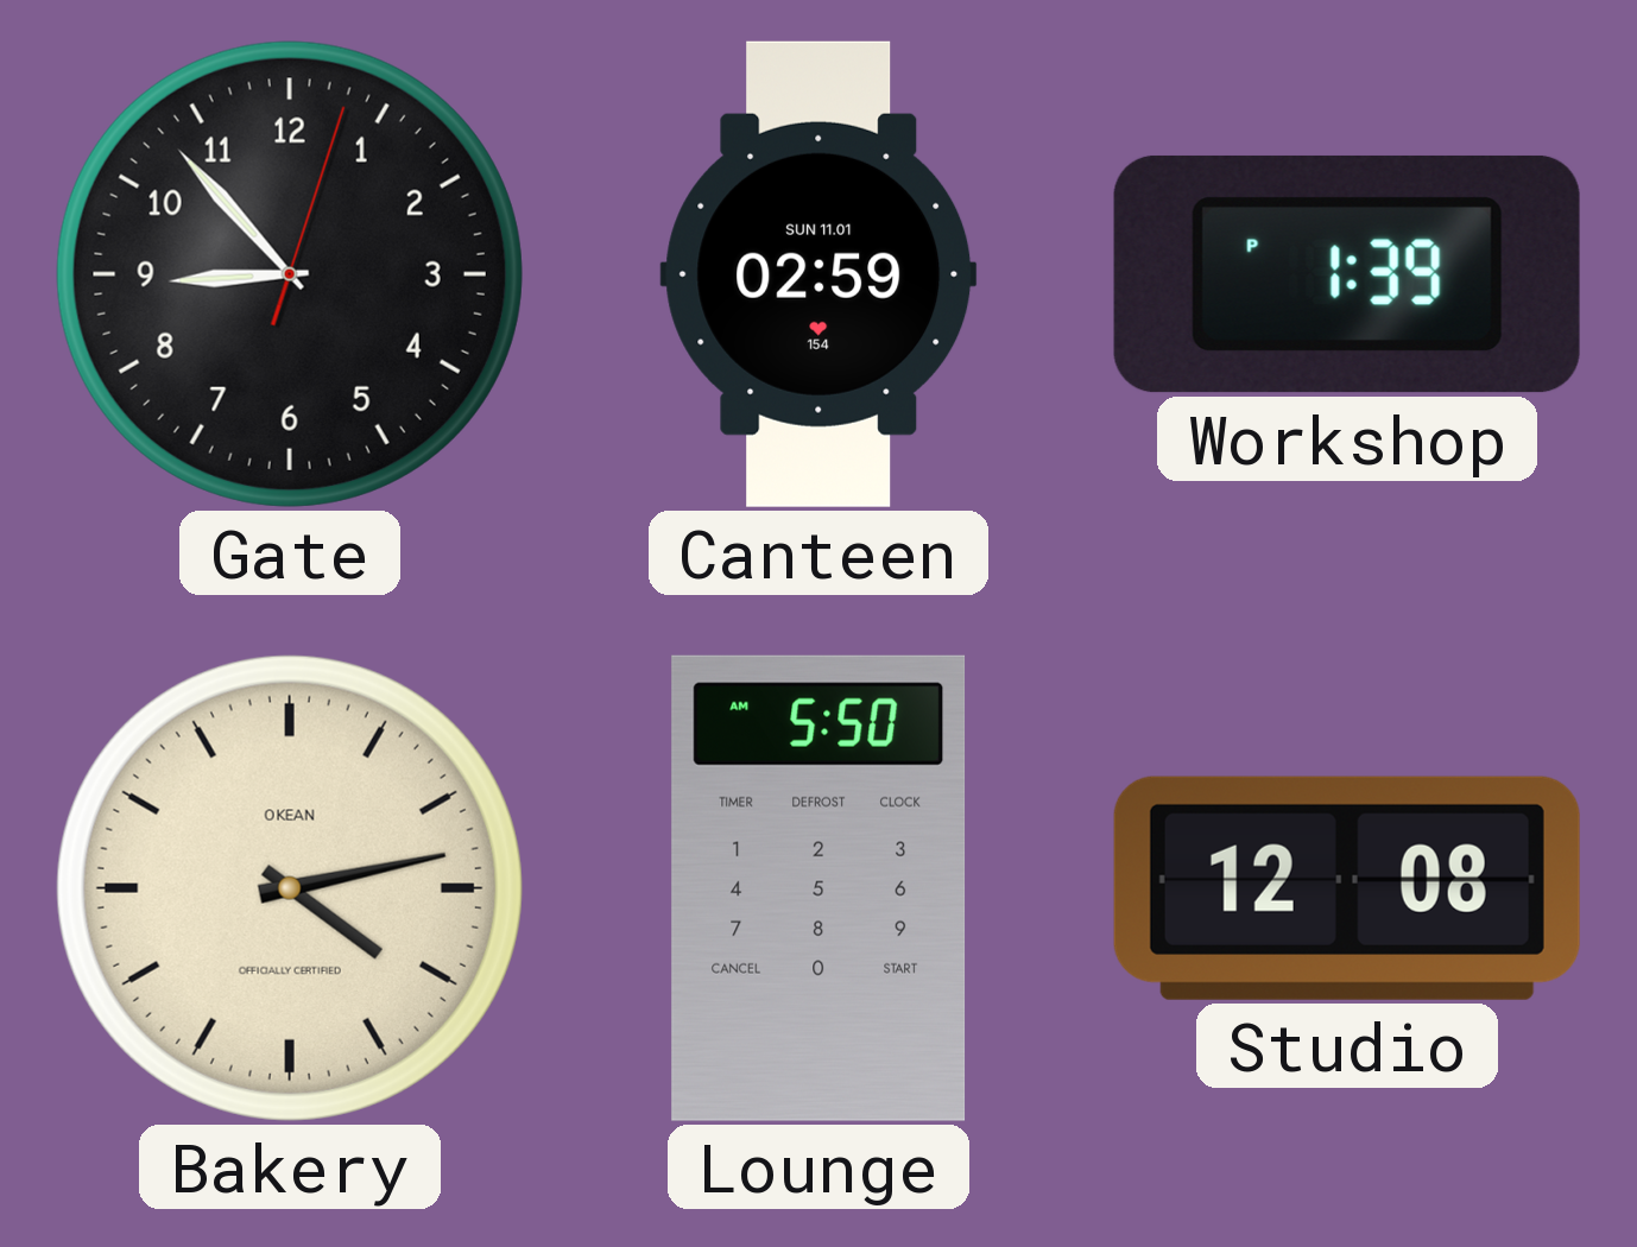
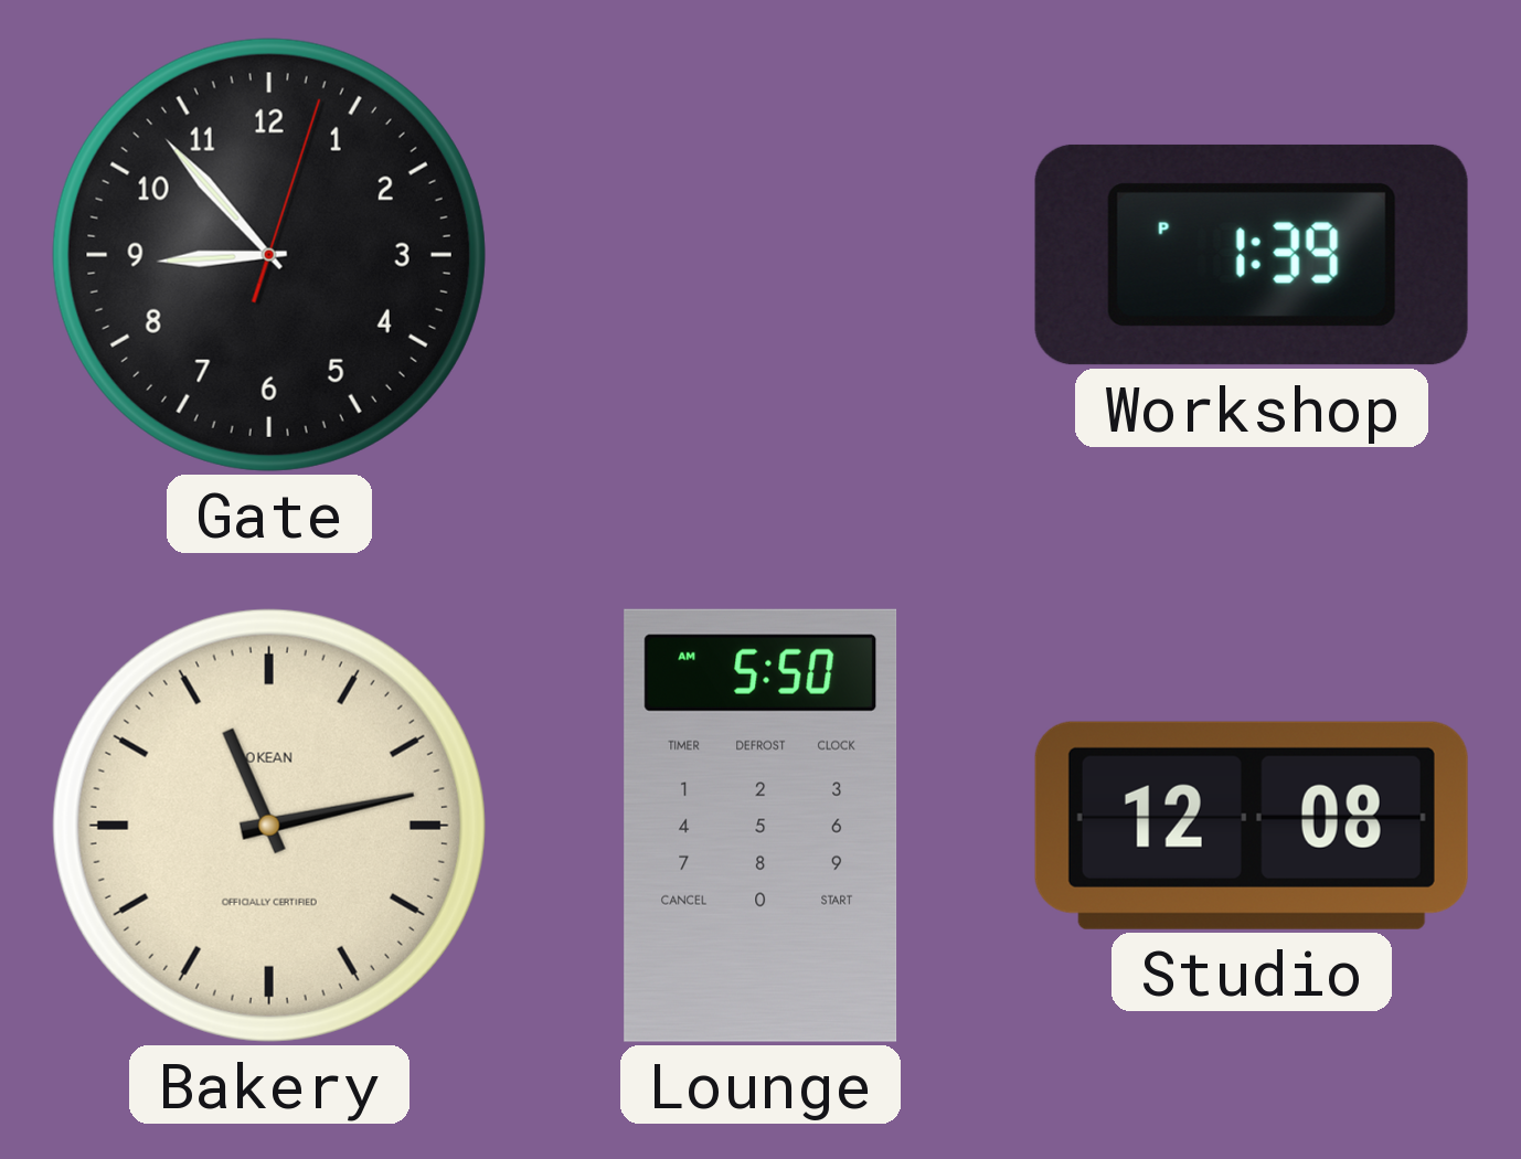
Canteen: 02:59 -> none
Bakery: 4:13 -> 11:13
